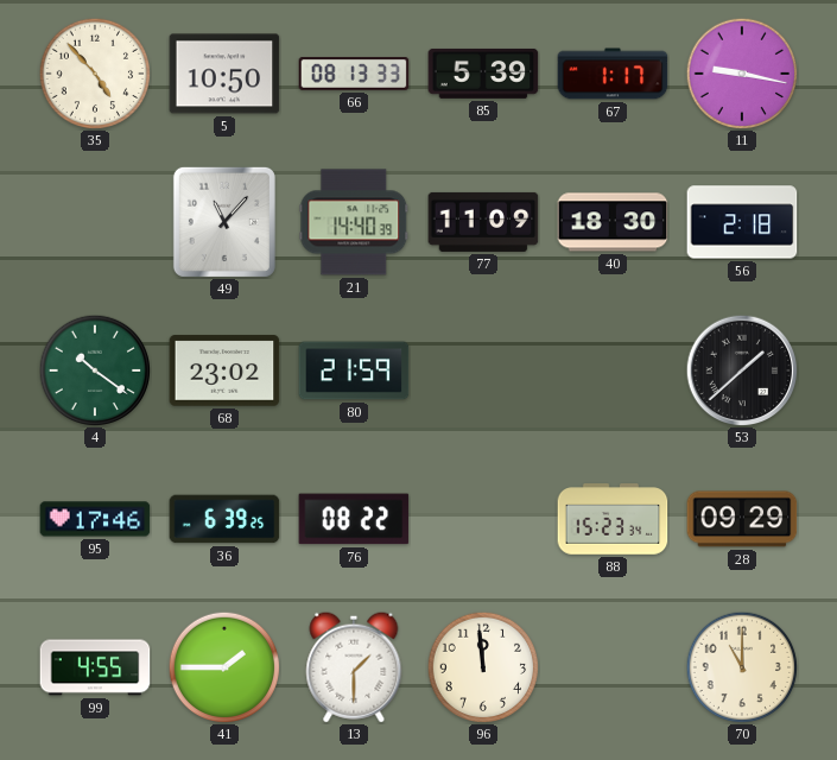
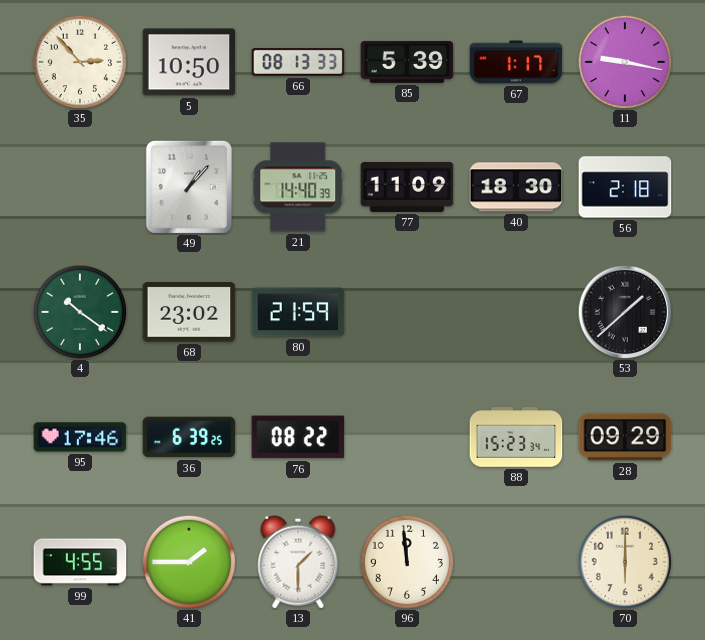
35: 4:53 -> 2:53
49: 11:07 -> 1:07
70: 11:00 -> 6:00
